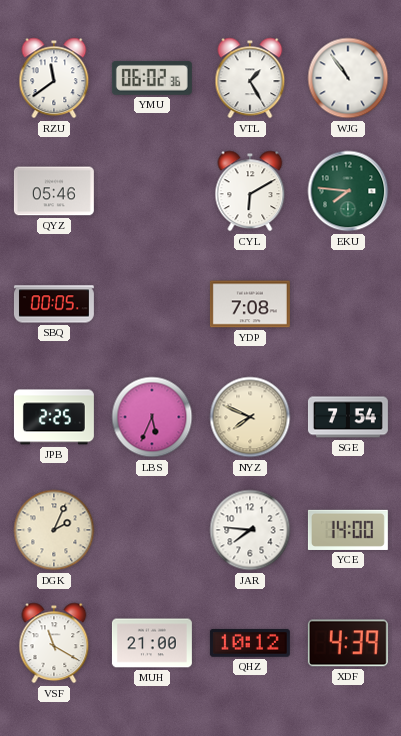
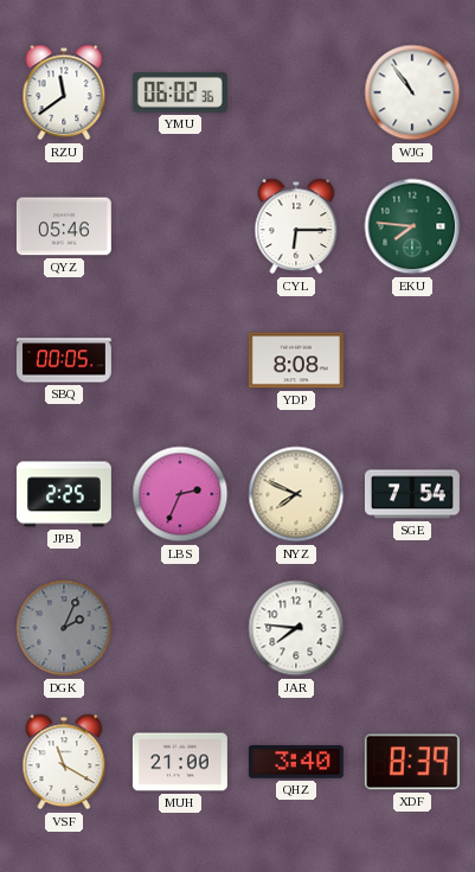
VTL: 1:25 -> none
CYL: 6:10 -> 6:15
YDP: 7:08 -> 8:08
LBS: 5:34 -> 2:34
DGK dial: cream -> grey
YCE: 14:00 -> none
QHZ: 10:12 -> 3:40
XDF: 4:39 -> 8:39
